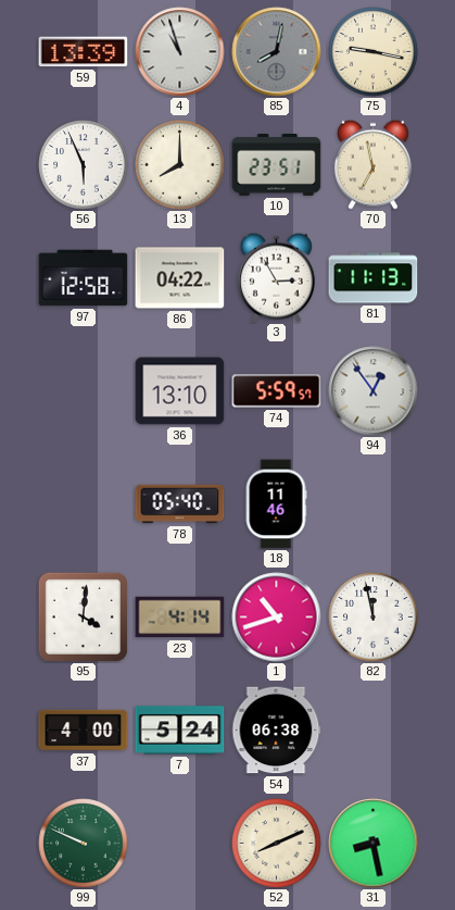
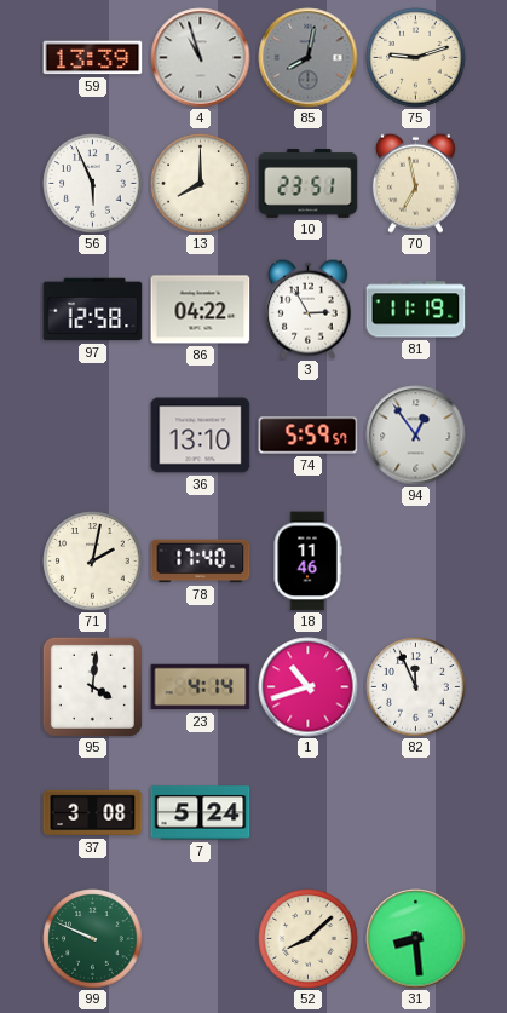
75: 9:17 -> 9:12
81: 11:13 -> 11:19
71: none -> 2:02
78: 05:40 -> 17:40
82: 11:58 -> 11:56
37: 4:00 -> 3:08
54: 06:38 -> none
52: 8:11 -> 8:08
31: 8:28 -> 8:29
